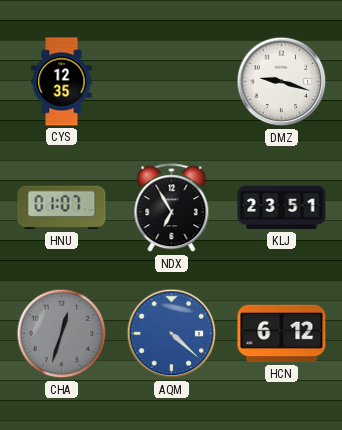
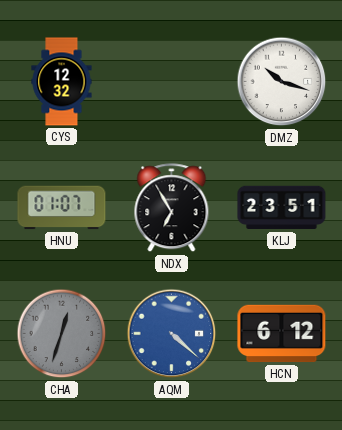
CYS: 12:35 -> 12:32
DMZ: 9:18 -> 10:18
